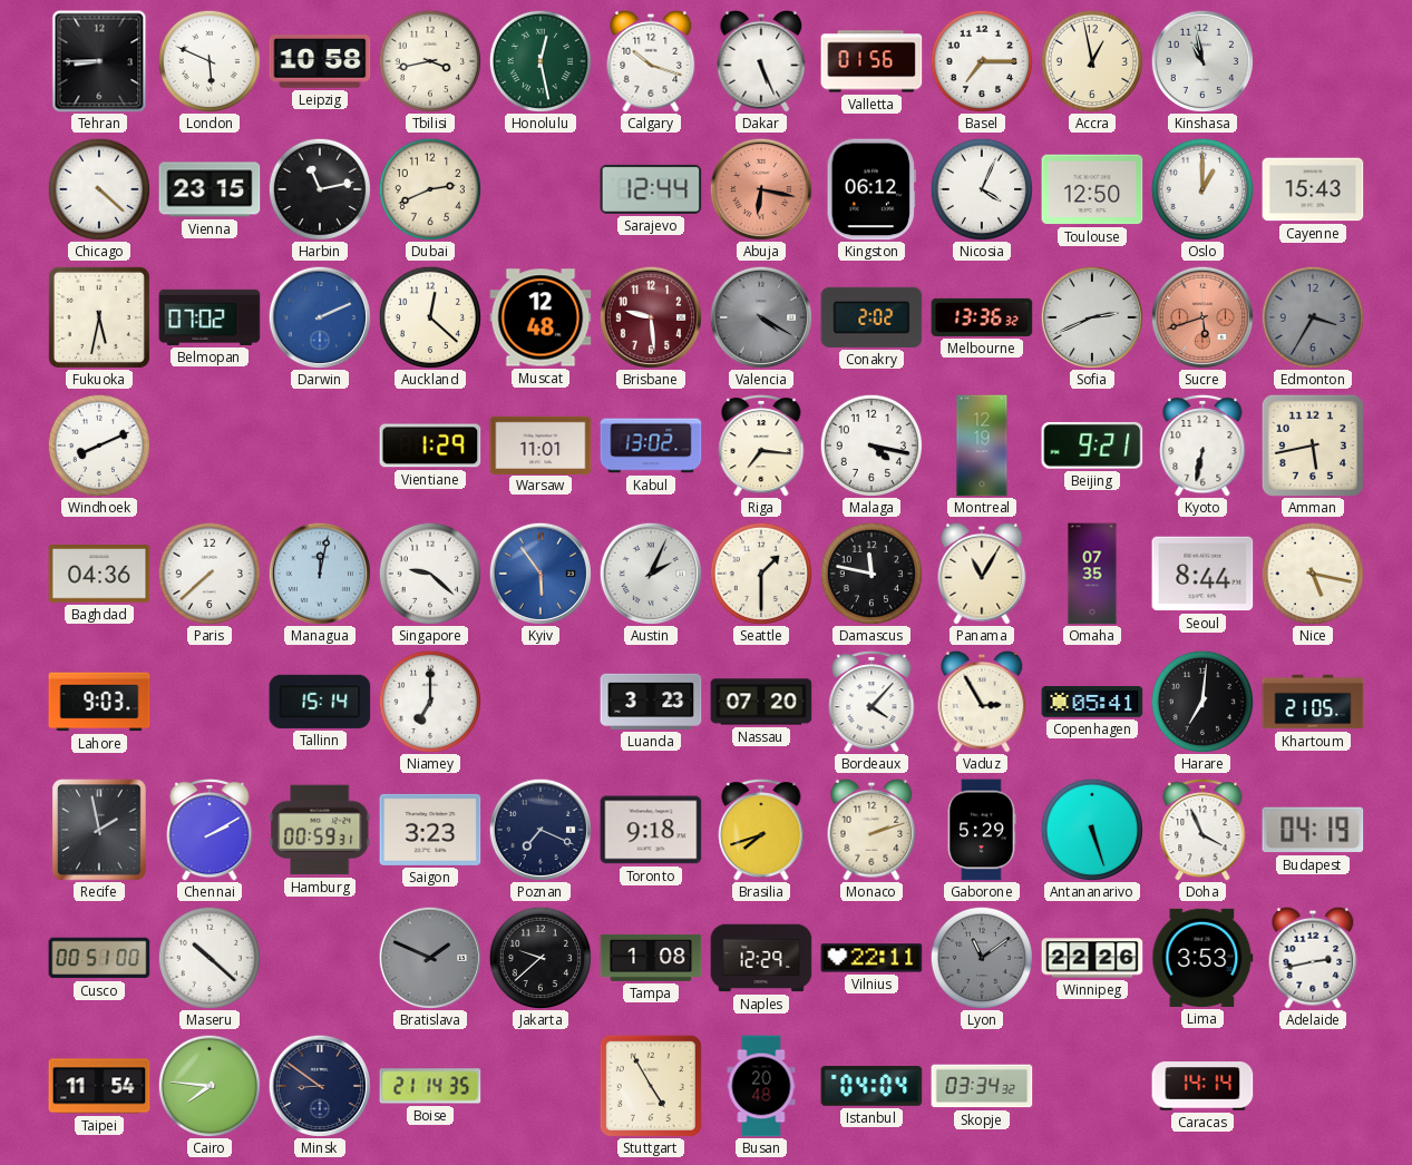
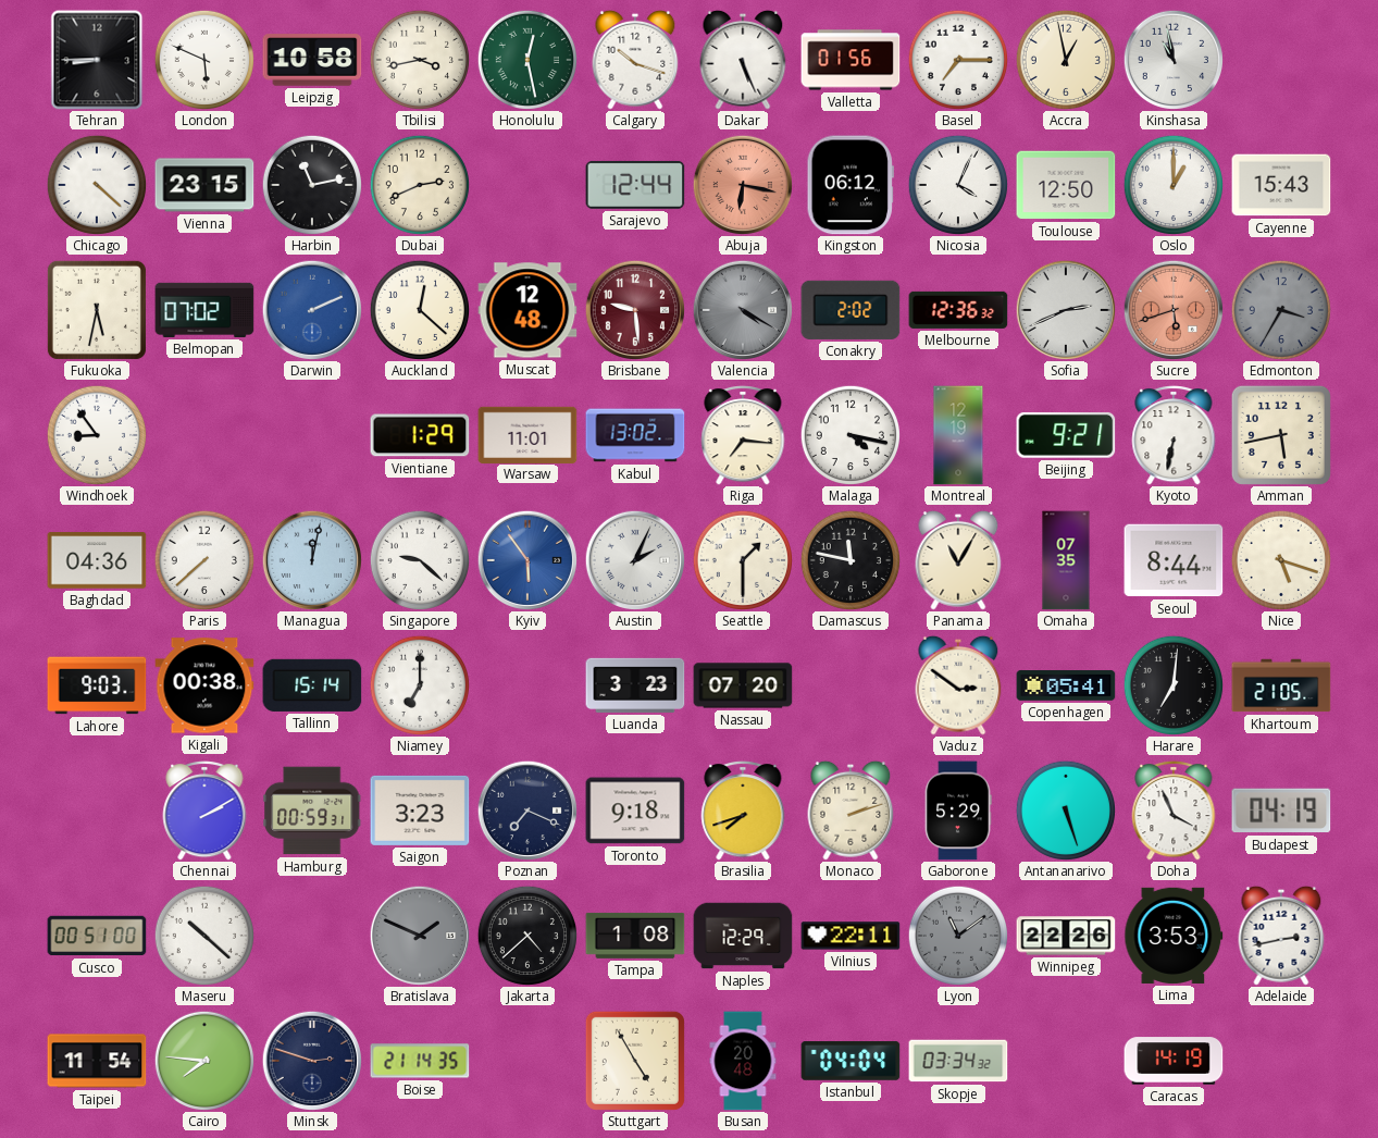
Melbourne: 13:36 -> 12:36
Windhoek: 8:11 -> 8:54
Nice: 5:17 -> 5:18
Kigali: none -> 00:38
Bordeaux: 4:07 -> none
Vaduz: 2:55 -> 2:51
Recife: 1:58 -> none
Jakarta: 9:38 -> 4:38
Minsk: 8:51 -> 2:48
Caracas: 14:14 -> 14:19
